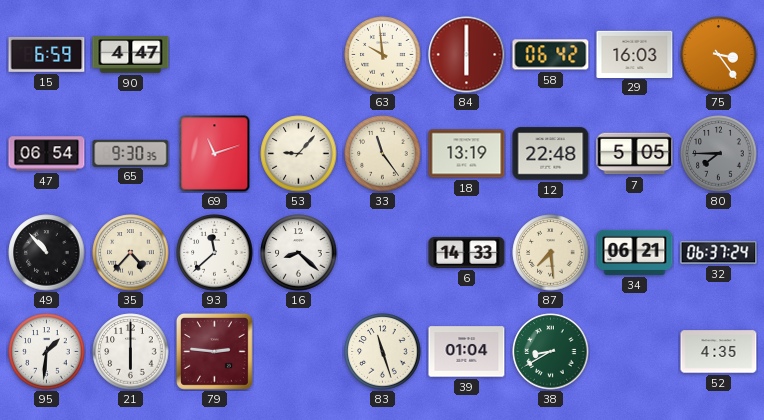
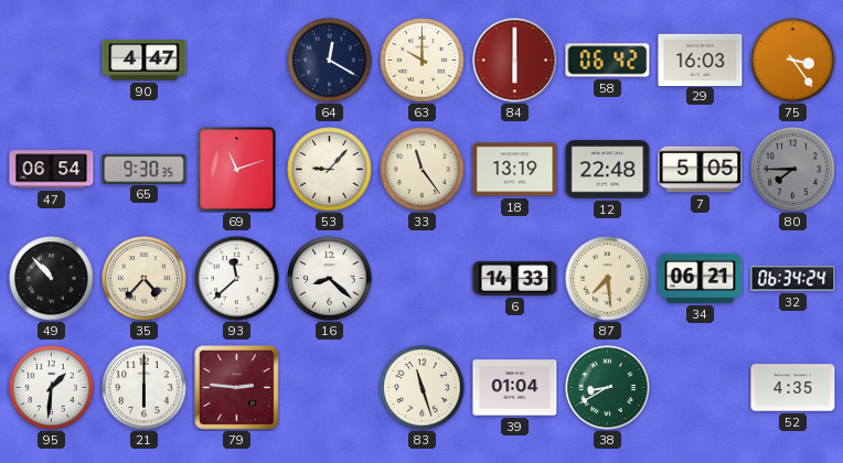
15: 6:59 -> none
64: none -> 12:20
63: 9:59 -> 10:00
32: 06:37 -> 06:34
